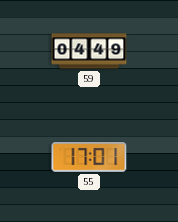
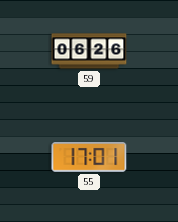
59: 04:49 -> 06:26
